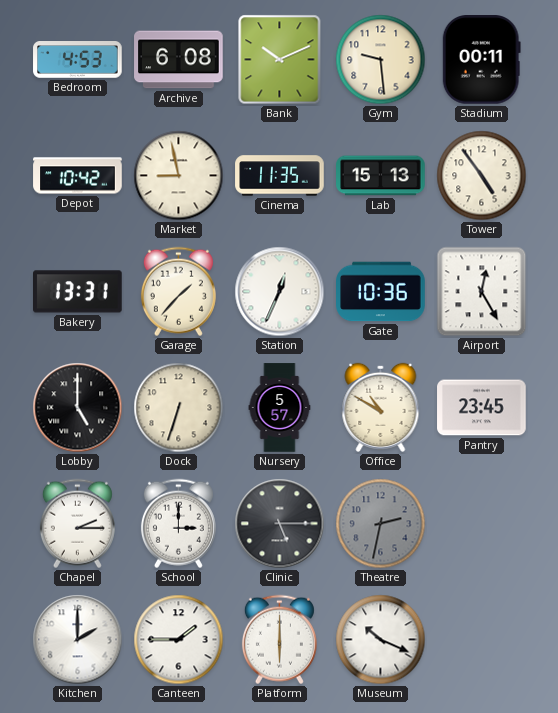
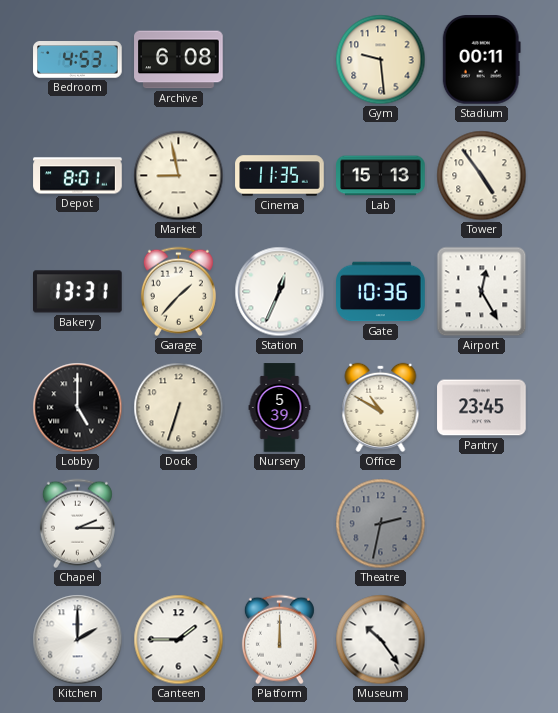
Bank: 10:11 -> none
Depot: 10:42 -> 8:01
Nursery: 5:57 -> 5:39
School: 3:00 -> none
Clinic: 5:15 -> none
Platform: 6:00 -> 12:00
Museum: 10:19 -> 10:24
